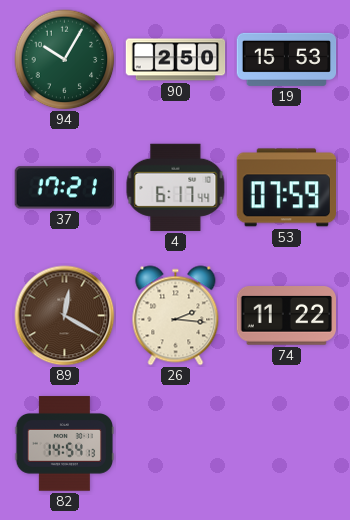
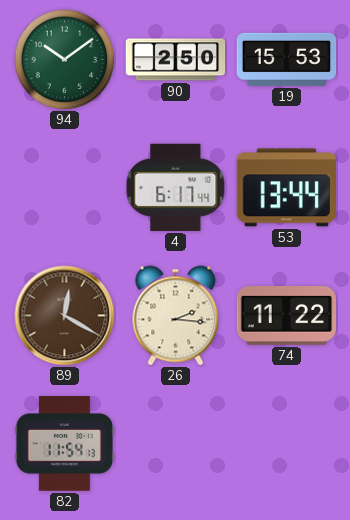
94: 10:05 -> 10:09
37: 17:21 -> none
53: 07:59 -> 13:44
82: 14:54 -> 11:54
